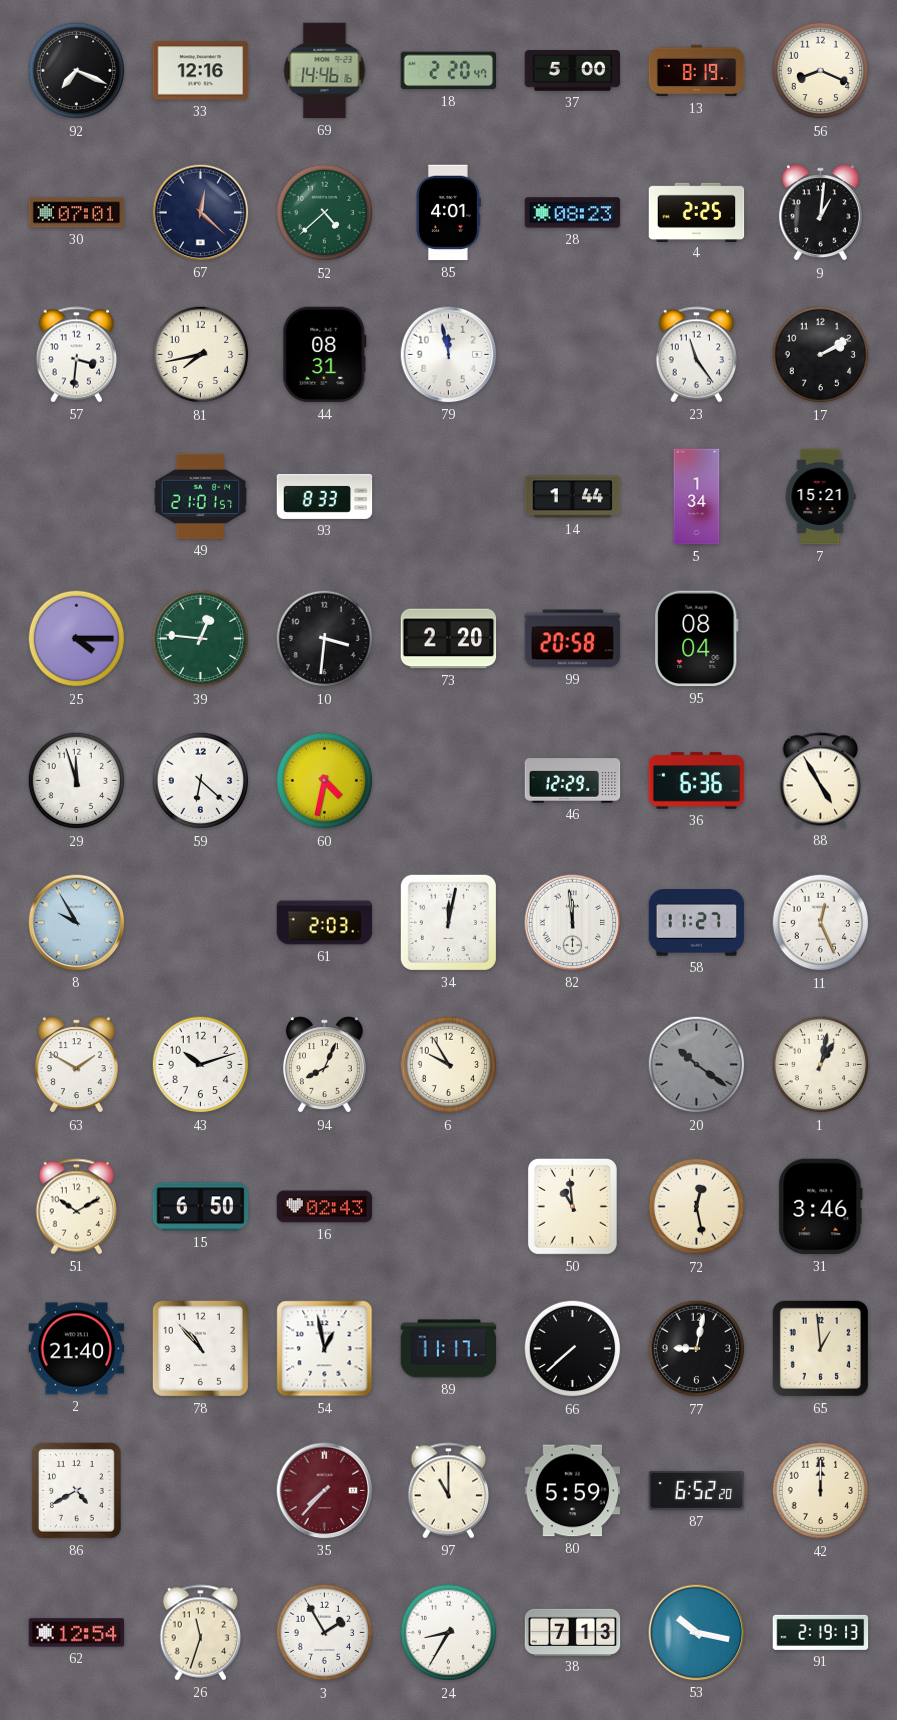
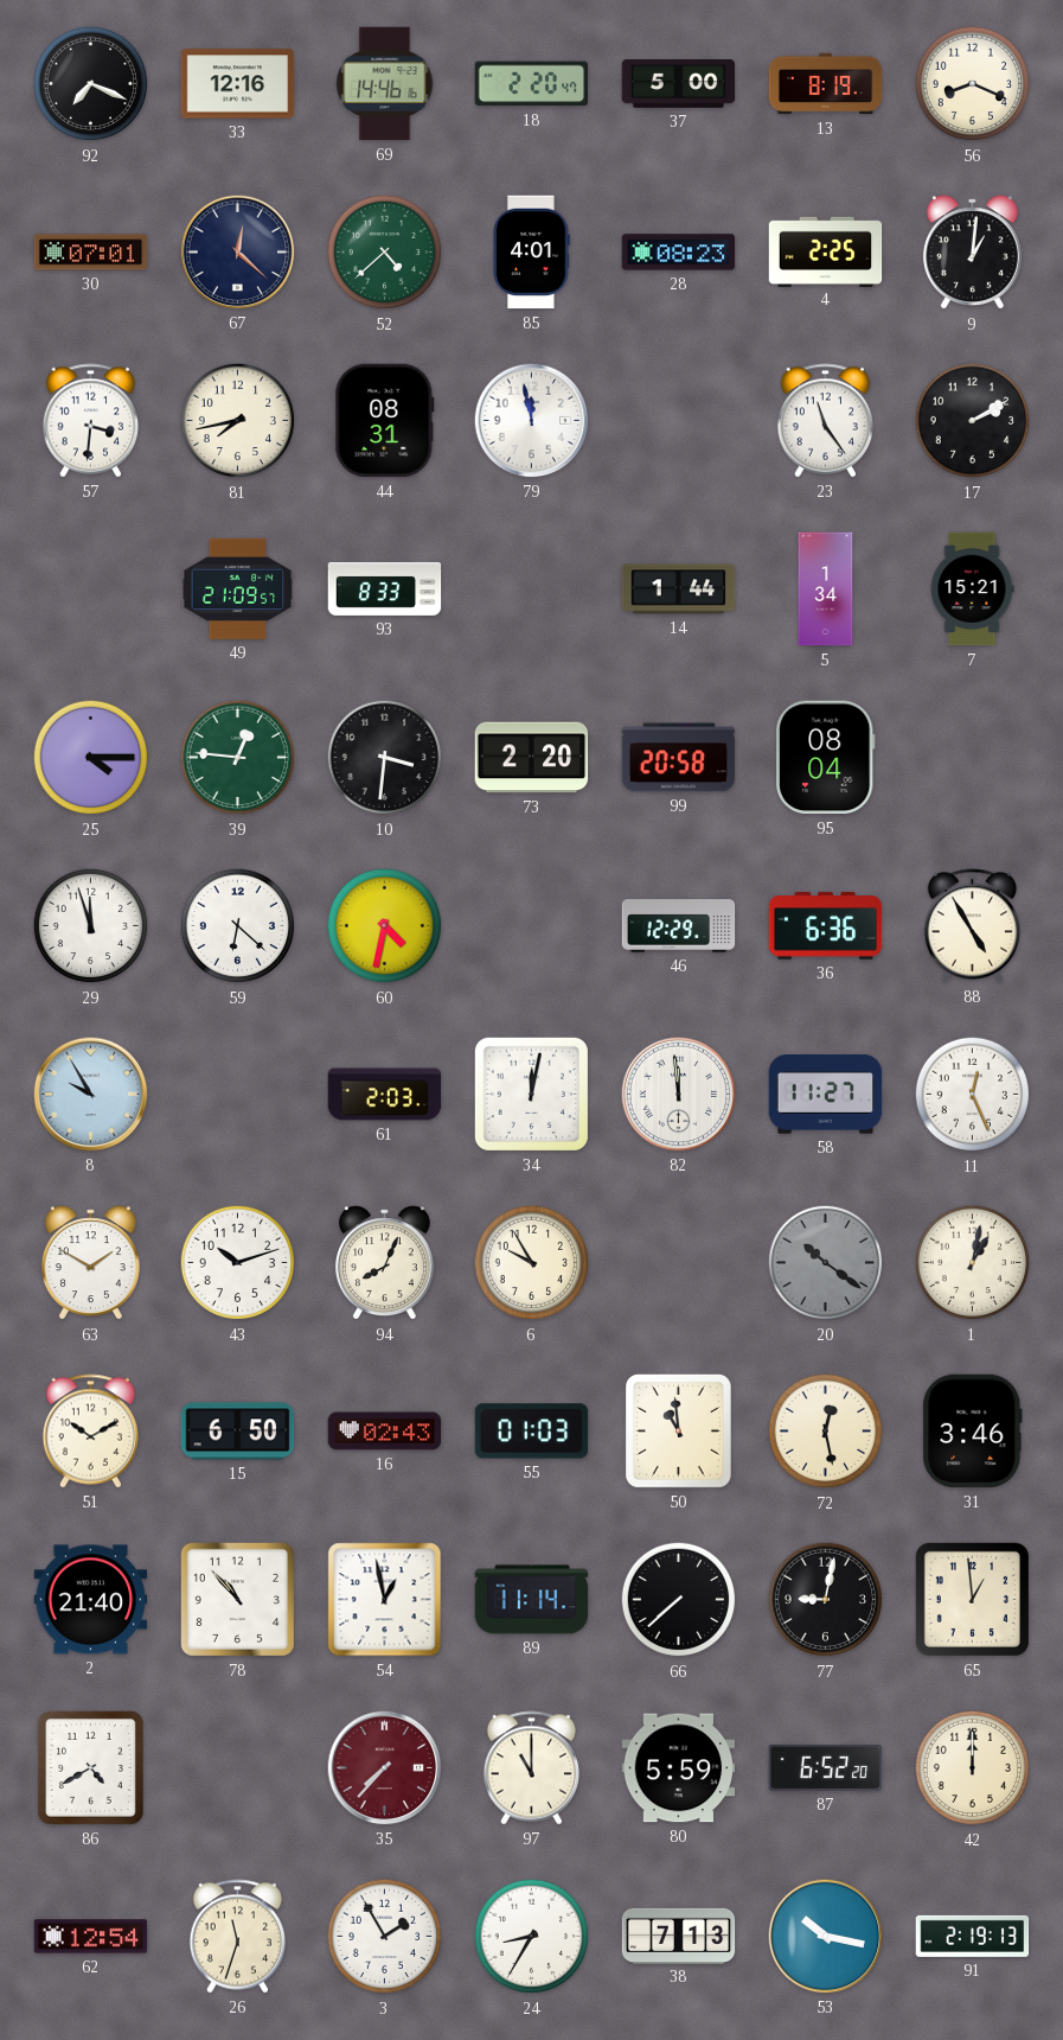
49: 21:01 -> 21:09
55: none -> 01:03
89: 11:17 -> 11:14
